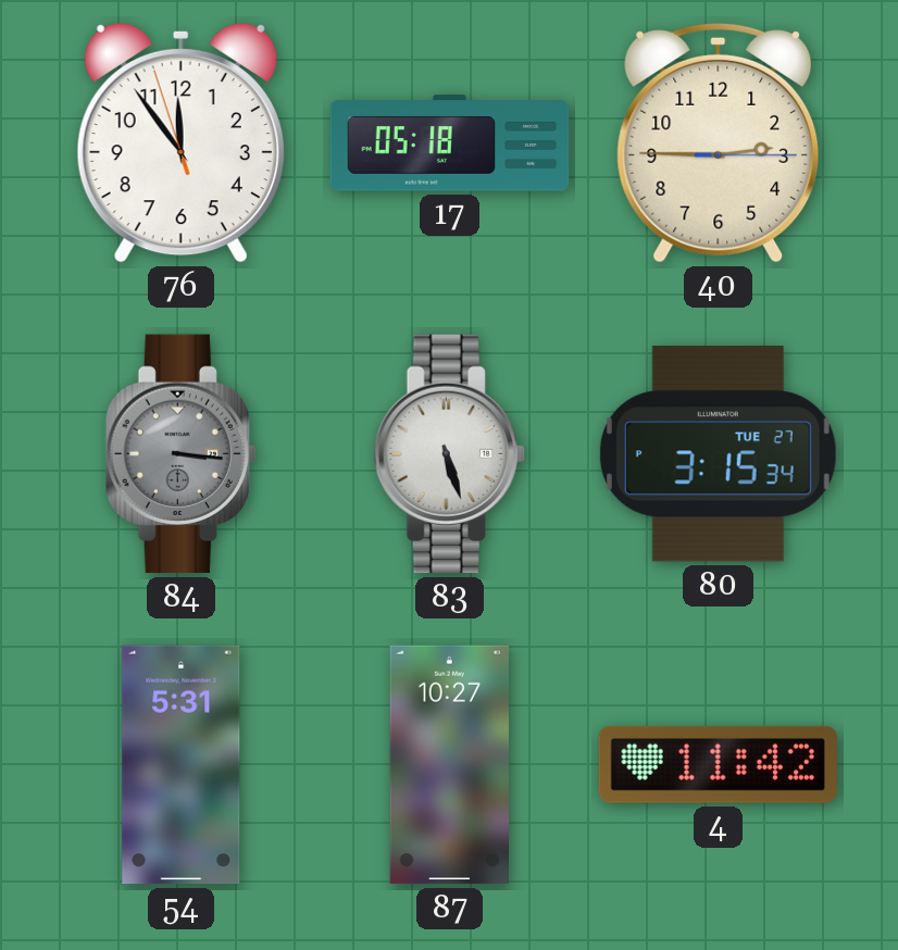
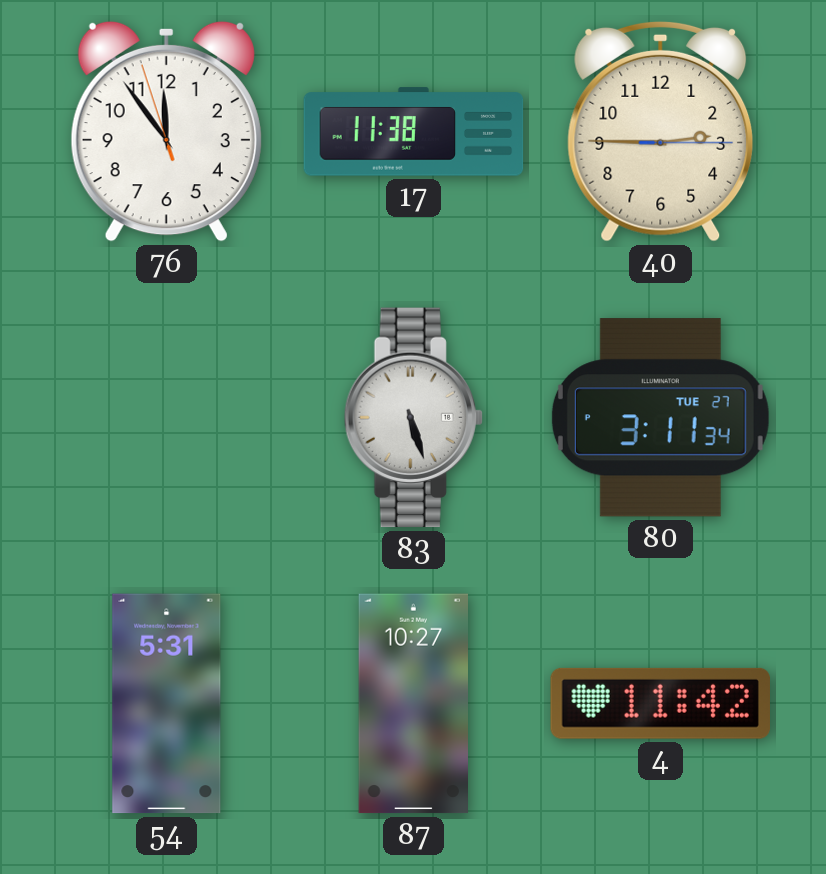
17: 05:18 -> 11:38
84: 3:16 -> none
80: 3:15 -> 3:11
